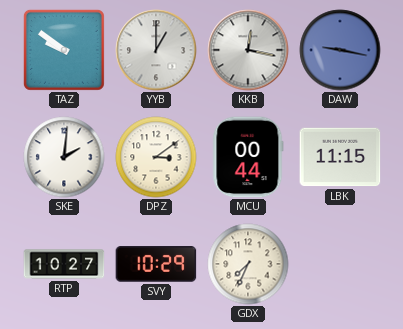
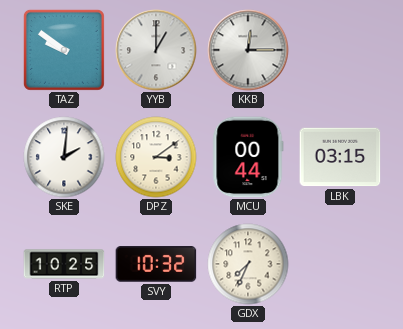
KKB: 12:17 -> 12:15
DAW: 9:17 -> none
LBK: 11:15 -> 03:15
RTP: 10:27 -> 10:25
SVY: 10:29 -> 10:32
